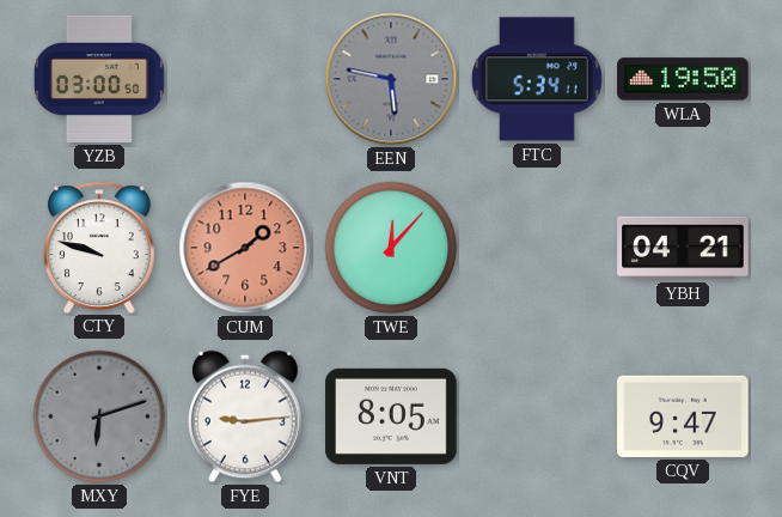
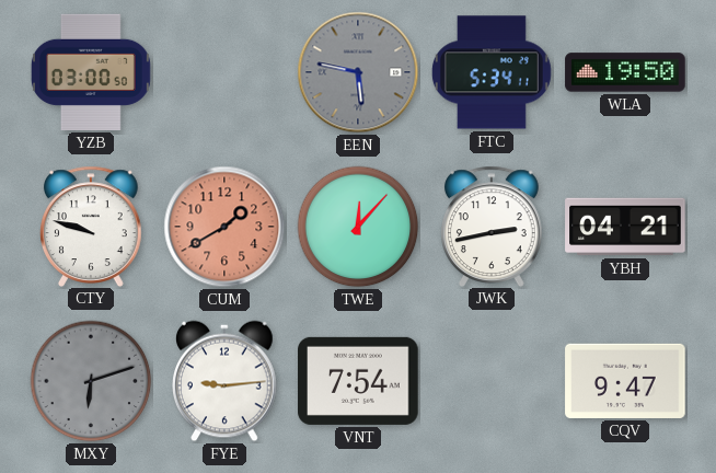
JWK: none -> 2:43
VNT: 8:05 -> 7:54
